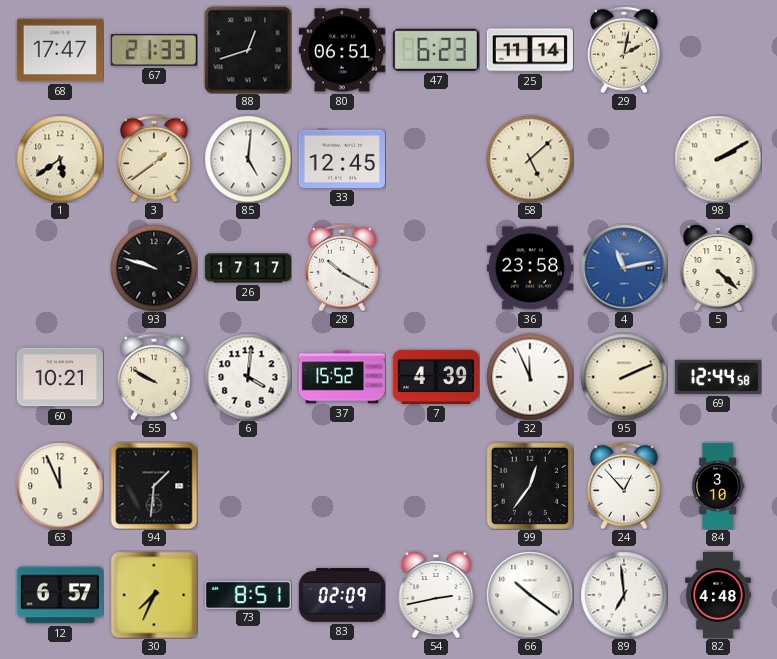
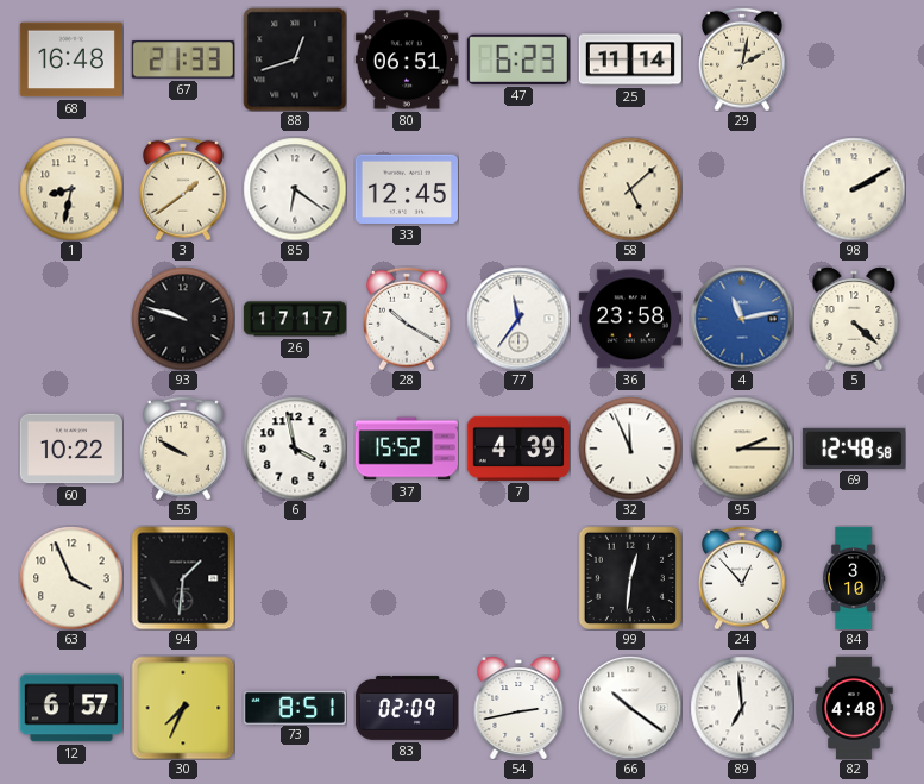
68: 17:47 -> 16:48
1: 5:39 -> 8:32
85: 5:01 -> 6:21
77: none -> 11:36
60: 10:21 -> 10:22
6: 4:01 -> 3:58
95: 2:11 -> 2:15
69: 12:44 -> 12:48
63: 11:56 -> 3:56
99: 12:36 -> 12:31
